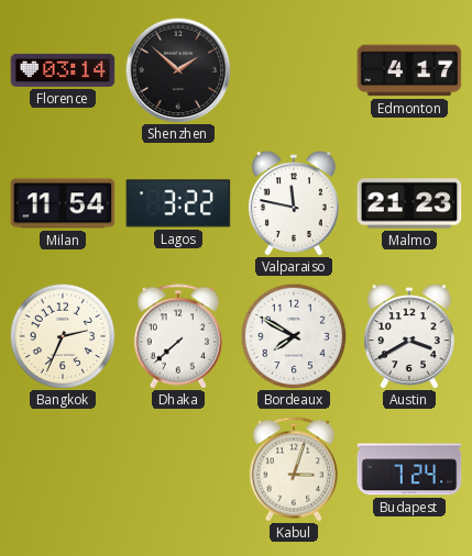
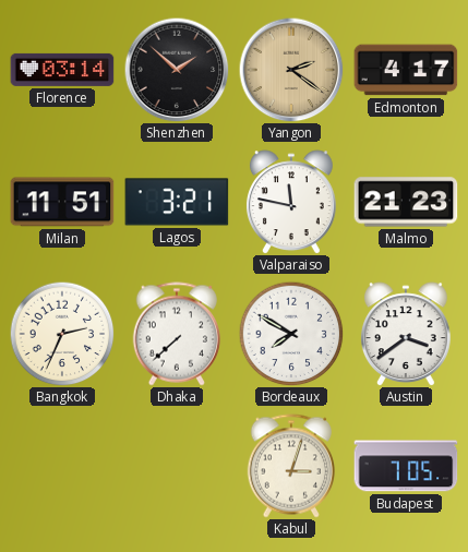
Yangon: none -> 2:21
Milan: 11:54 -> 11:51
Lagos: 3:22 -> 3:21
Austin: 3:40 -> 3:39
Budapest: 7:24 -> 7:05
